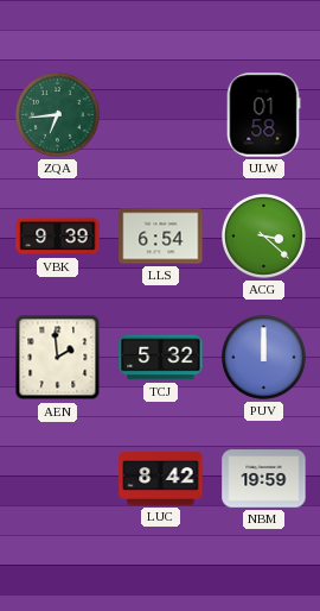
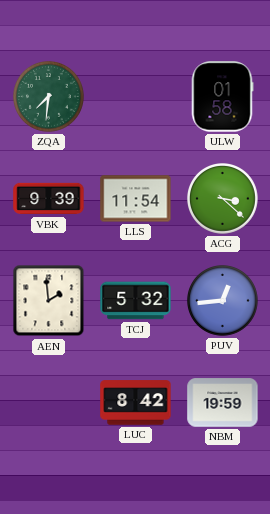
ZQA: 6:44 -> 7:31
LLS: 6:54 -> 11:54
PUV: 12:00 -> 12:44
